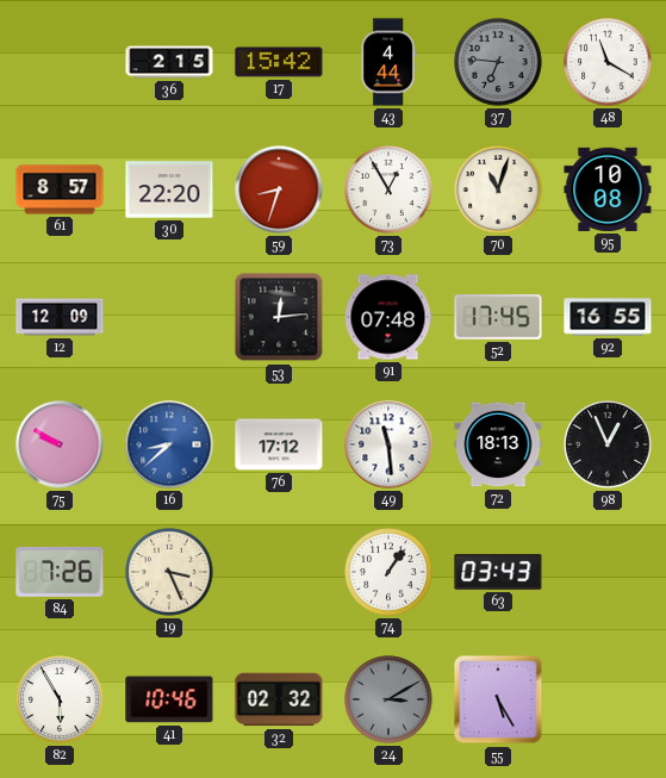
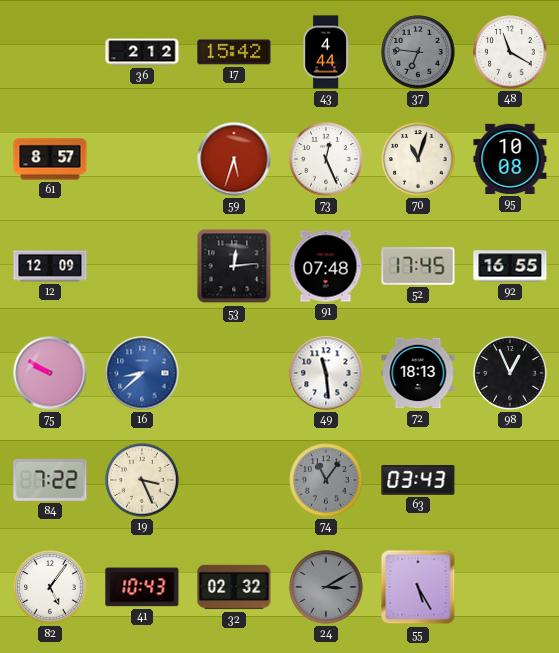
36: 2:15 -> 2:12
30: 22:20 -> none
59: 8:33 -> 5:33
73: 12:55 -> 12:26
76: 17:12 -> none
84: 7:26 -> 7:22
74: 1:06 -> 11:06
74 dial: white -> grey
82: 5:55 -> 5:06
41: 10:46 -> 10:43
